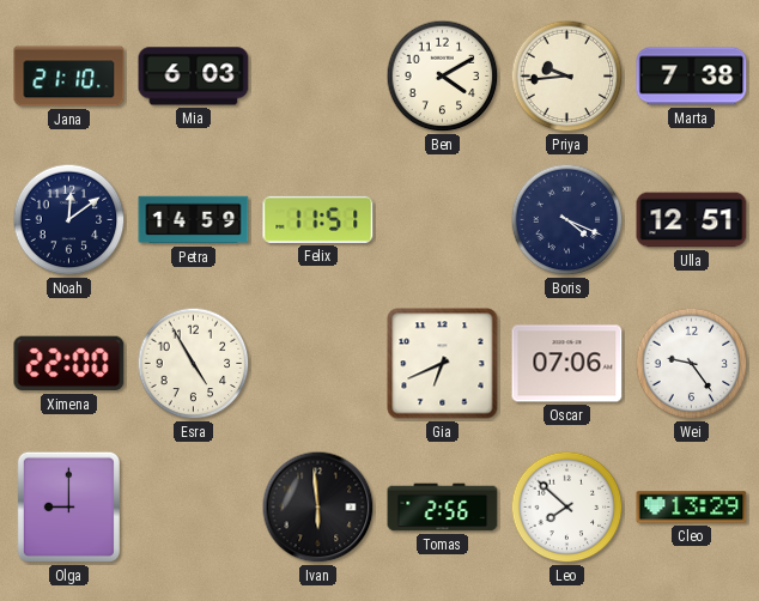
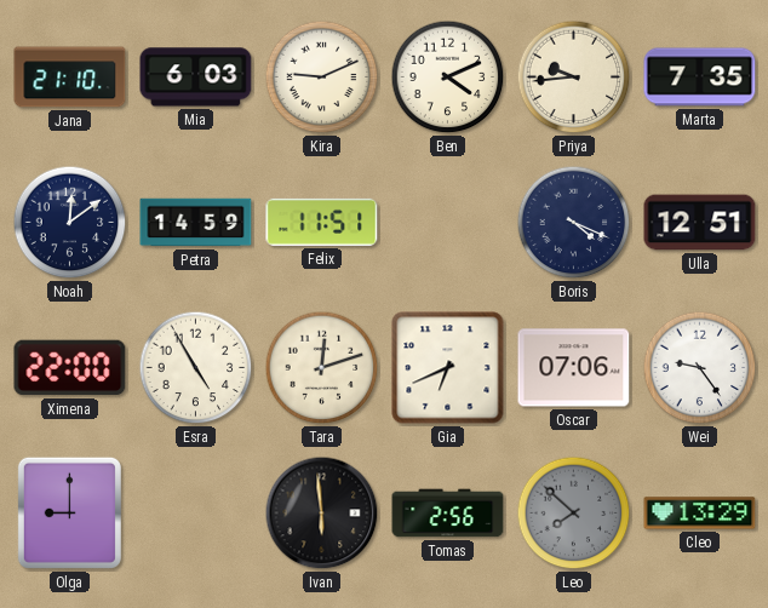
Kira: none -> 9:11
Ben: 4:10 -> 4:11
Marta: 7:38 -> 7:35
Tara: none -> 12:12
Leo dial: white -> grey
